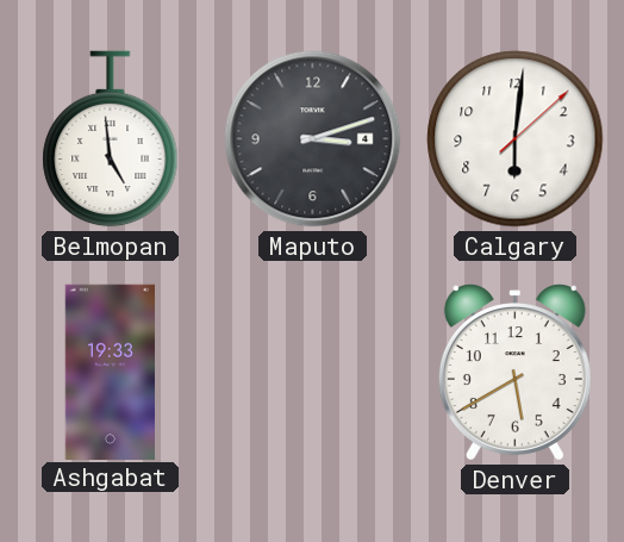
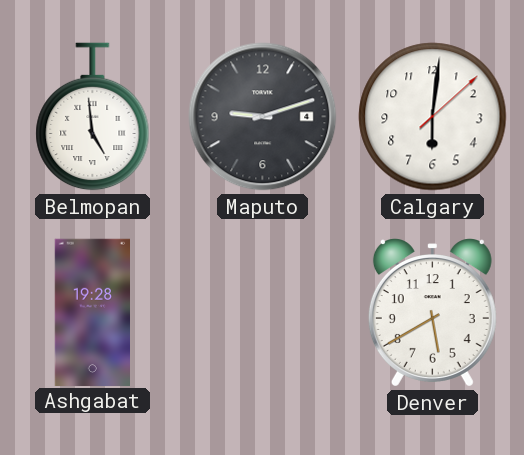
Maputo: 3:12 -> 9:12
Ashgabat: 19:33 -> 19:28
